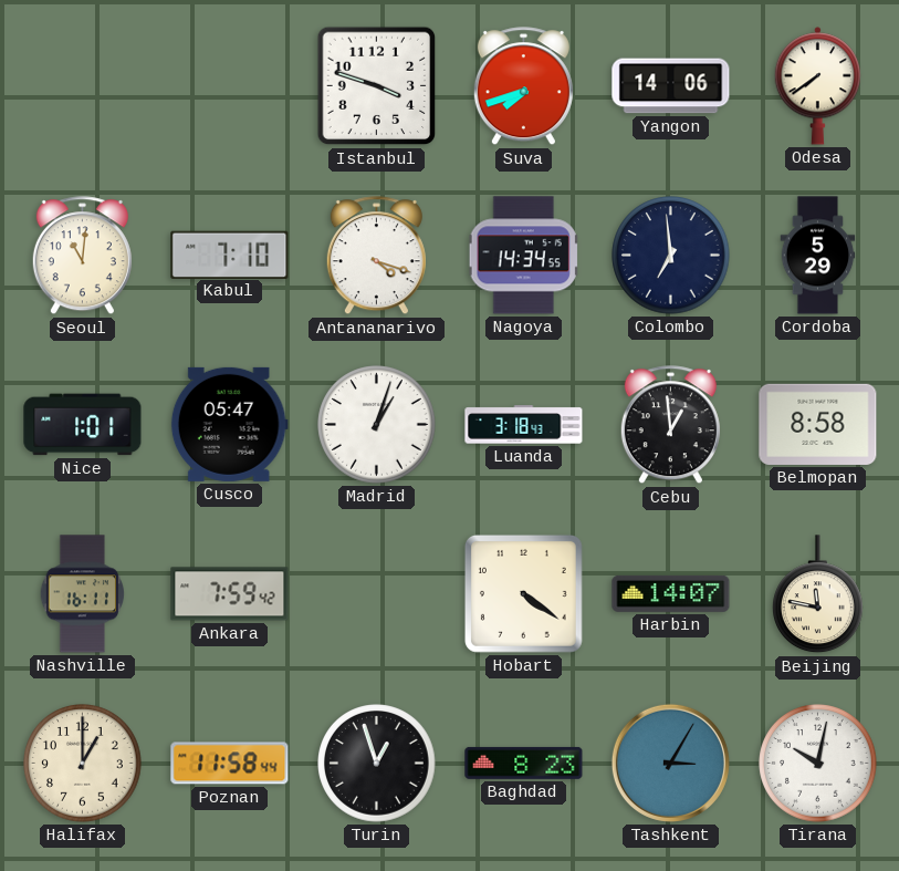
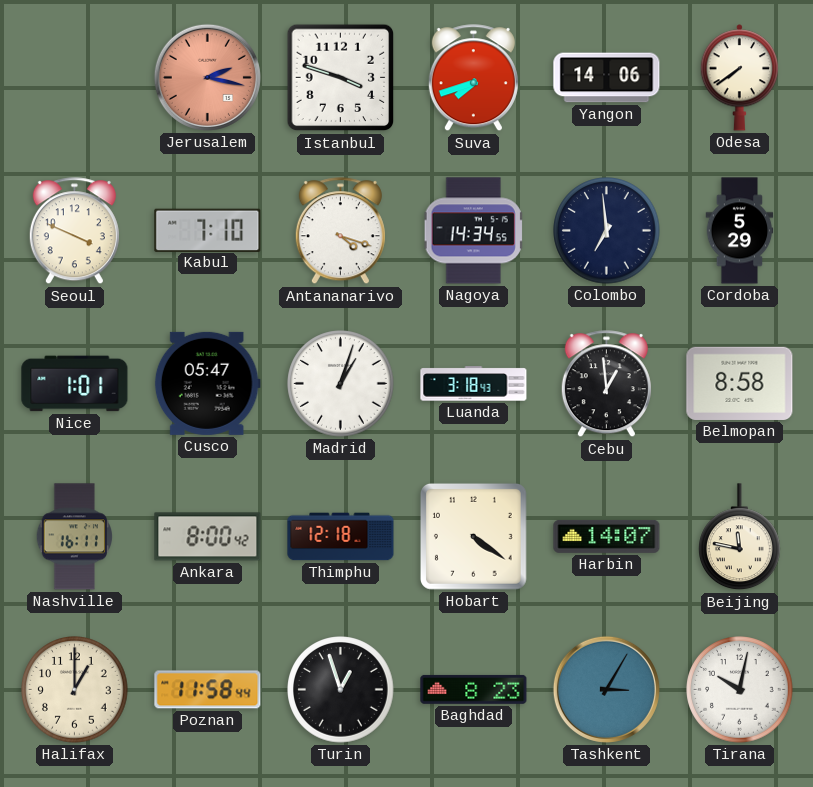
Jerusalem: none -> 2:17
Seoul: 11:01 -> 3:49
Ankara: 7:59 -> 8:00
Thimphu: none -> 12:18
